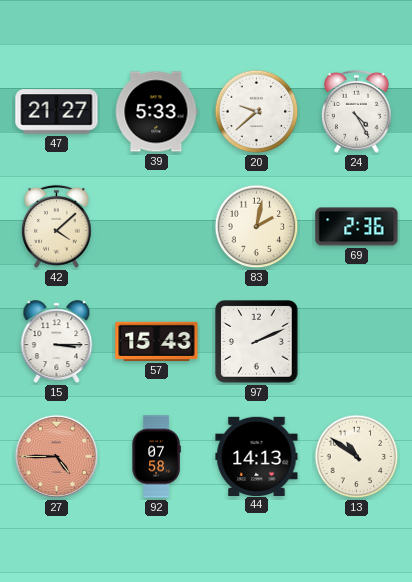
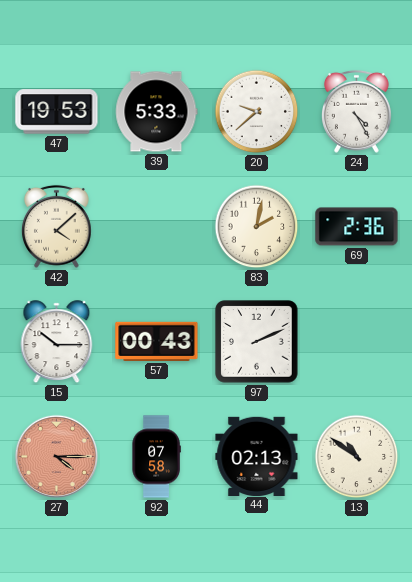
47: 21:27 -> 19:53
15: 3:15 -> 10:15
57: 15:43 -> 00:43
27: 4:45 -> 4:15
44: 14:13 -> 02:13
